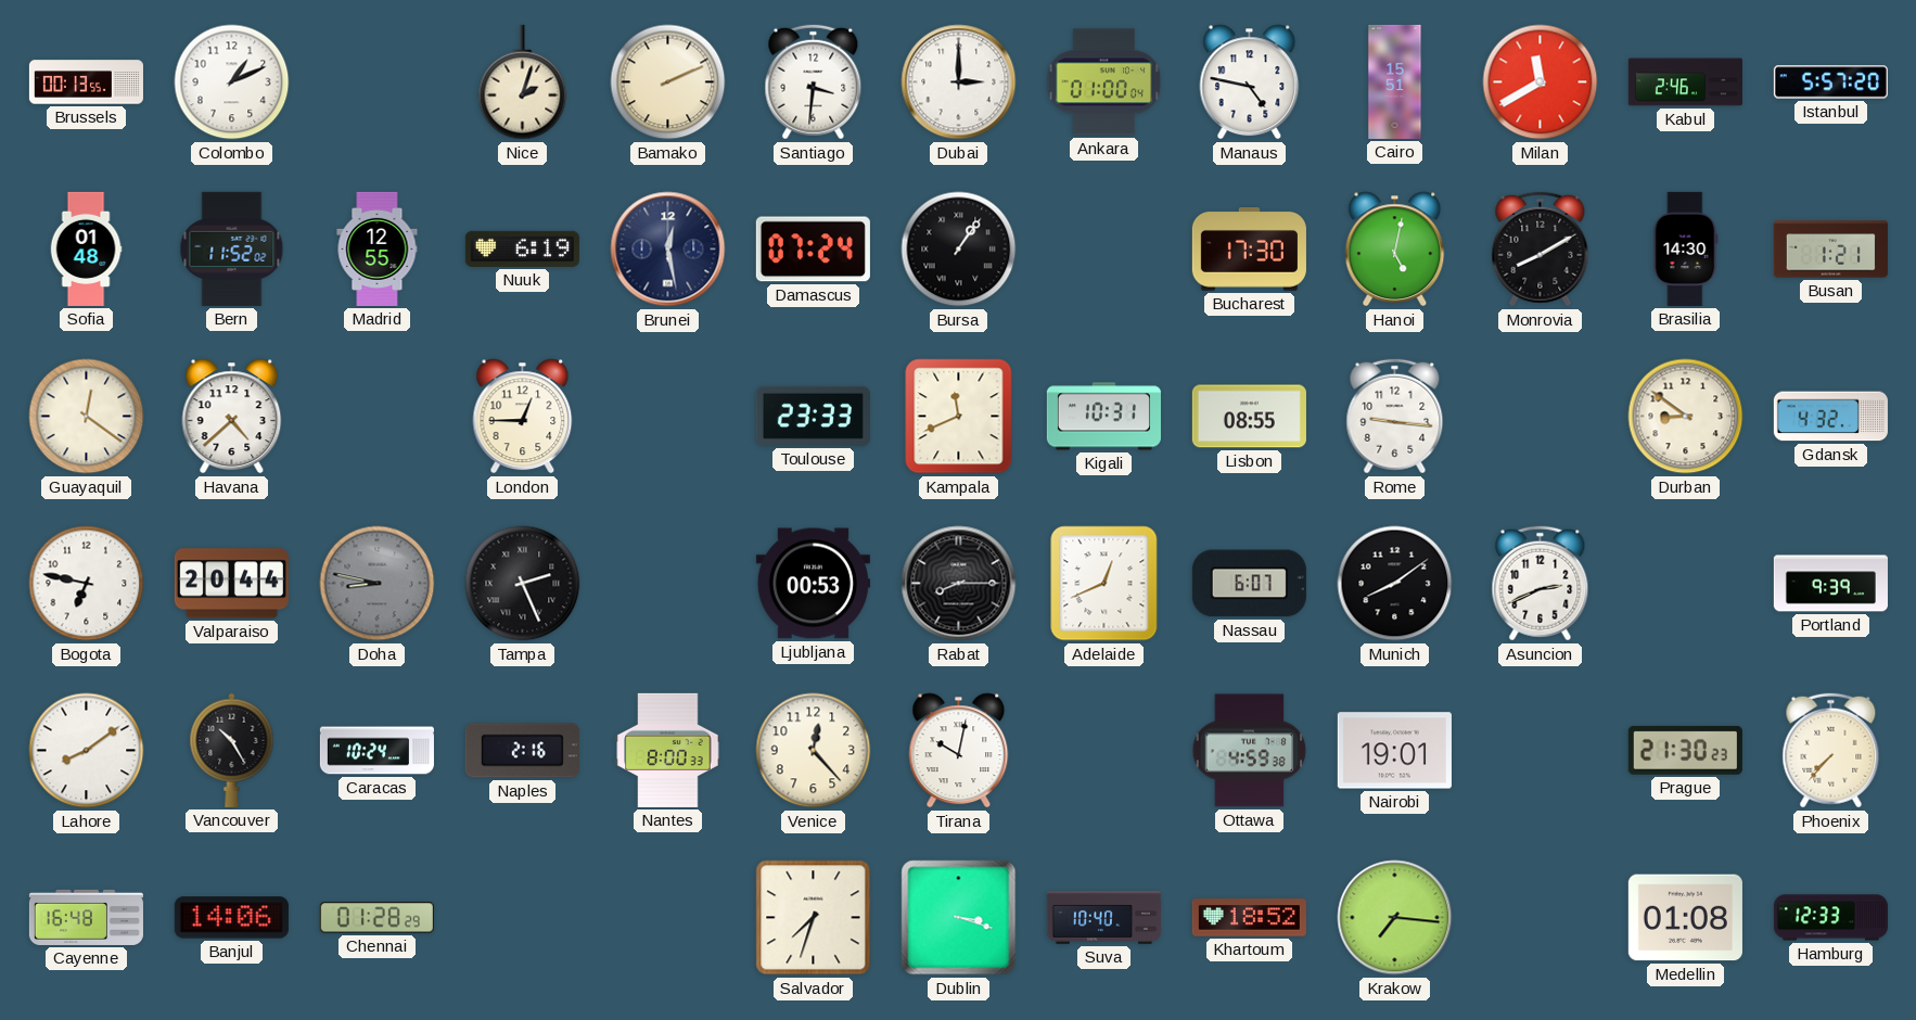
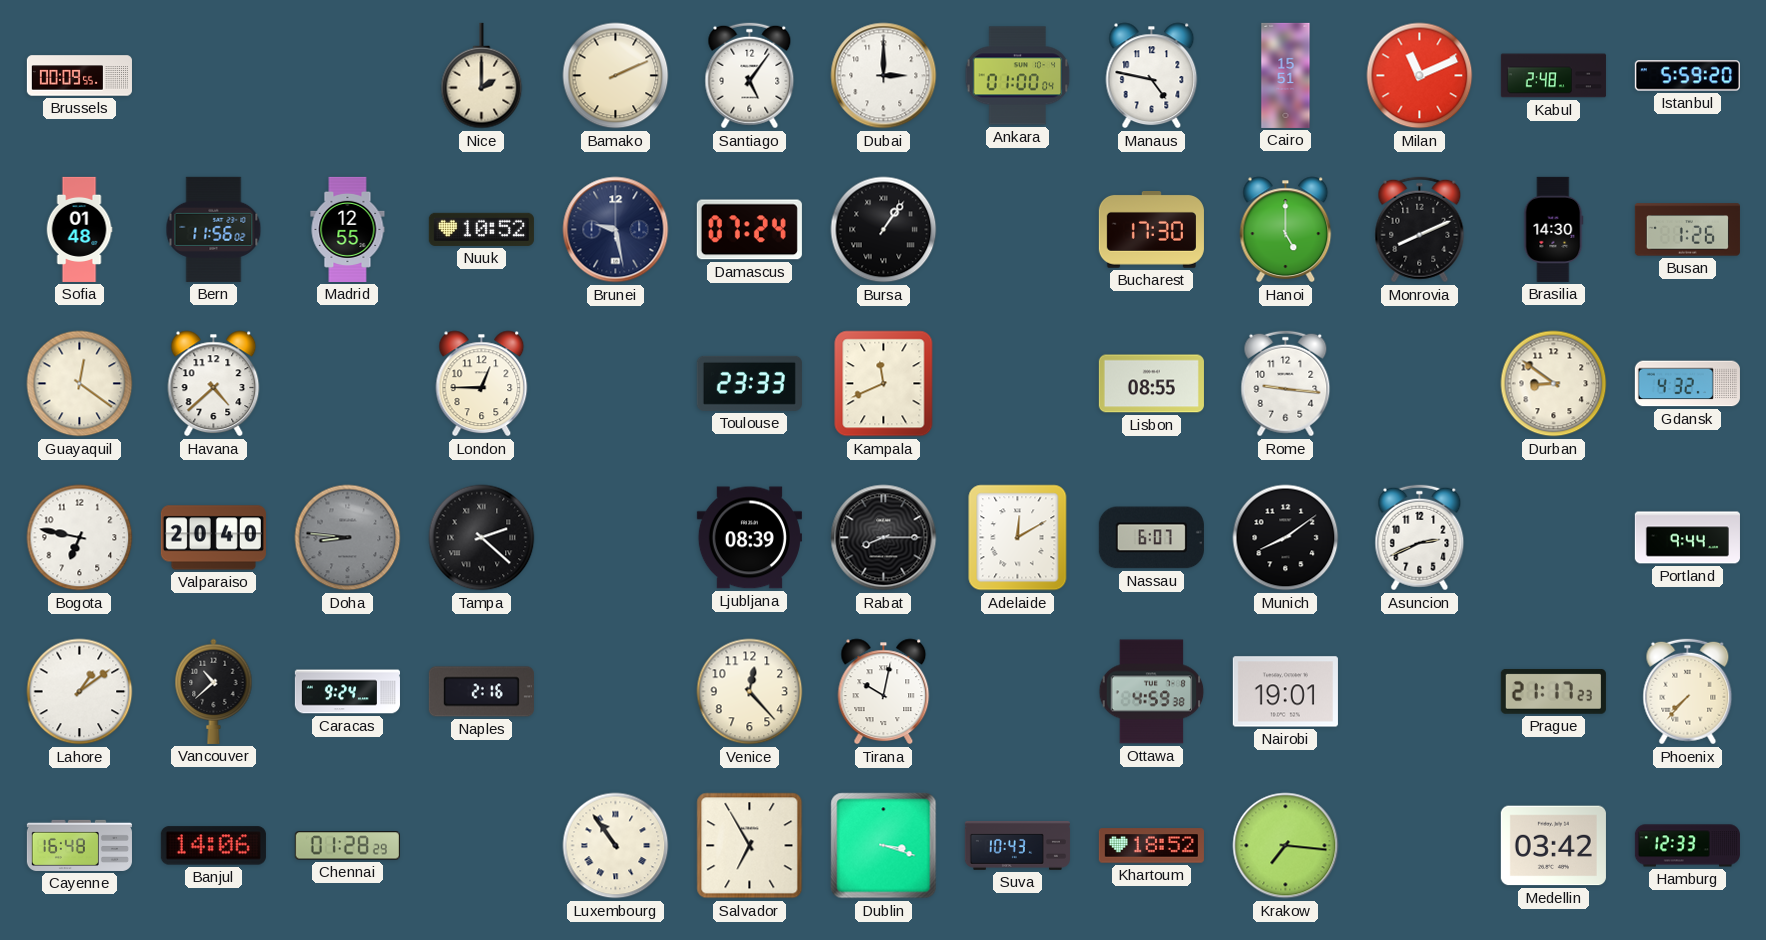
Brussels: 00:13 -> 00:09
Colombo: 1:11 -> none
Nice: 2:03 -> 2:00
Santiago: 3:31 -> 5:06
Milan: 11:40 -> 11:11
Kabul: 2:46 -> 2:48
Istanbul: 5:57 -> 5:59
Bern: 11:52 -> 11:56
Nuuk: 6:19 -> 10:52
Brunei: 12:28 -> 9:28
Hanoi: 5:02 -> 5:00
Monrovia: 8:10 -> 8:11
Busan: 1:21 -> 1:26
Kigali: 10:31 -> none
Valparaiso: 20:44 -> 20:40
Doha: 8:47 -> 8:46
Tampa: 2:26 -> 2:22
Ljubljana: 00:53 -> 08:39
Adelaide: 12:41 -> 12:10
Portland: 9:39 -> 9:44
Lahore: 8:09 -> 1:09
Vancouver: 10:25 -> 10:38
Caracas: 10:24 -> 9:24
Nantes: 8:00 -> none
Prague: 21:30 -> 21:17
Luxembourg: none -> 10:54
Salvador: 7:33 -> 6:55
Suva: 10:40 -> 10:43
Medellin: 01:08 -> 03:42
